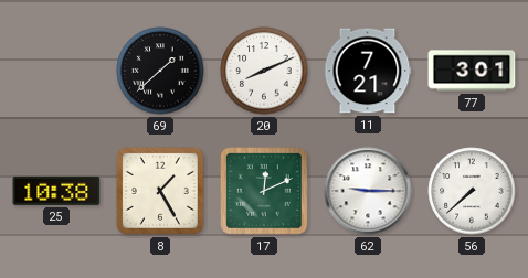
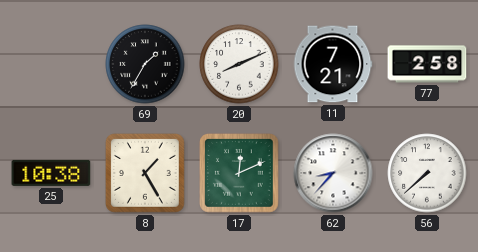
69: 1:38 -> 1:35
77: 3:01 -> 2:58
62: 9:15 -> 8:37
